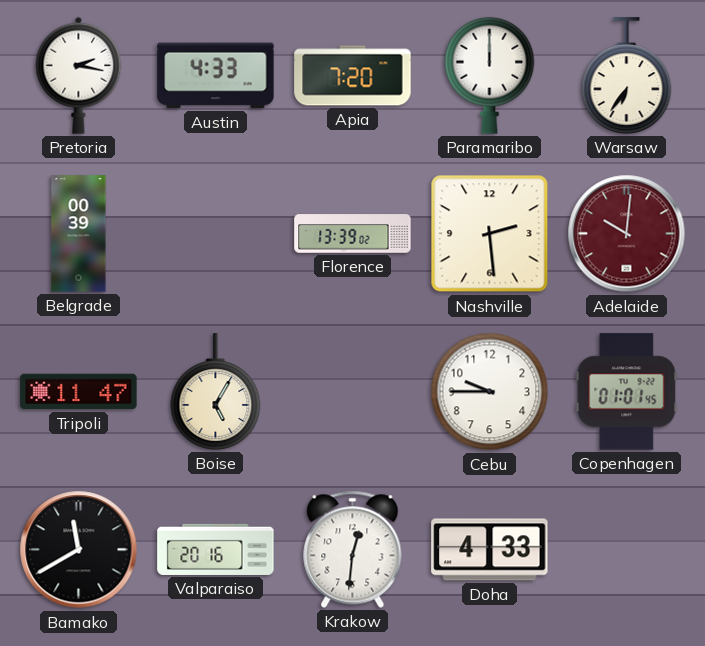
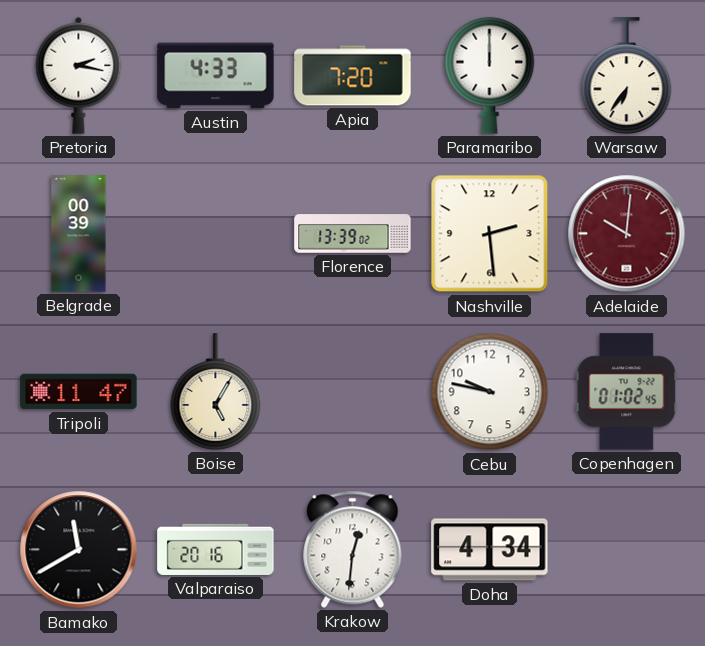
Cebu: 9:45 -> 9:47
Copenhagen: 01:01 -> 01:02
Doha: 4:33 -> 4:34
